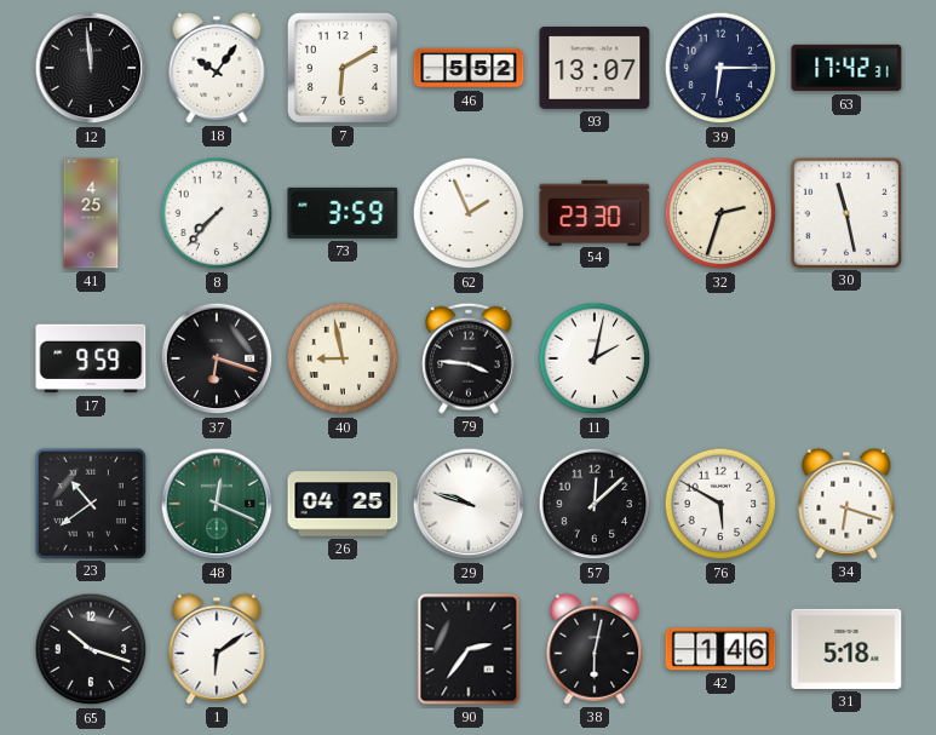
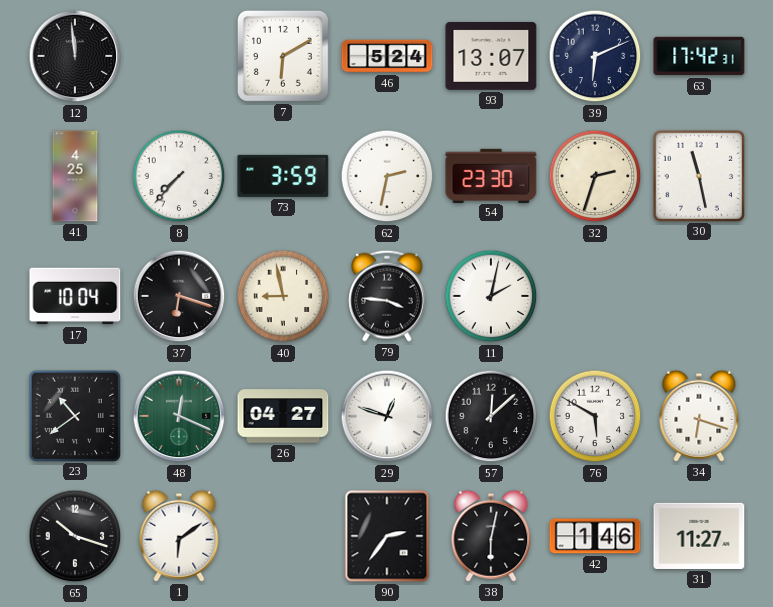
18: 10:06 -> none
46: 5:52 -> 5:24
39: 6:15 -> 6:11
62: 1:56 -> 2:32
17: 9:59 -> 10:04
26: 04:25 -> 04:27
29: 9:48 -> 12:48
31: 5:18 -> 11:27
